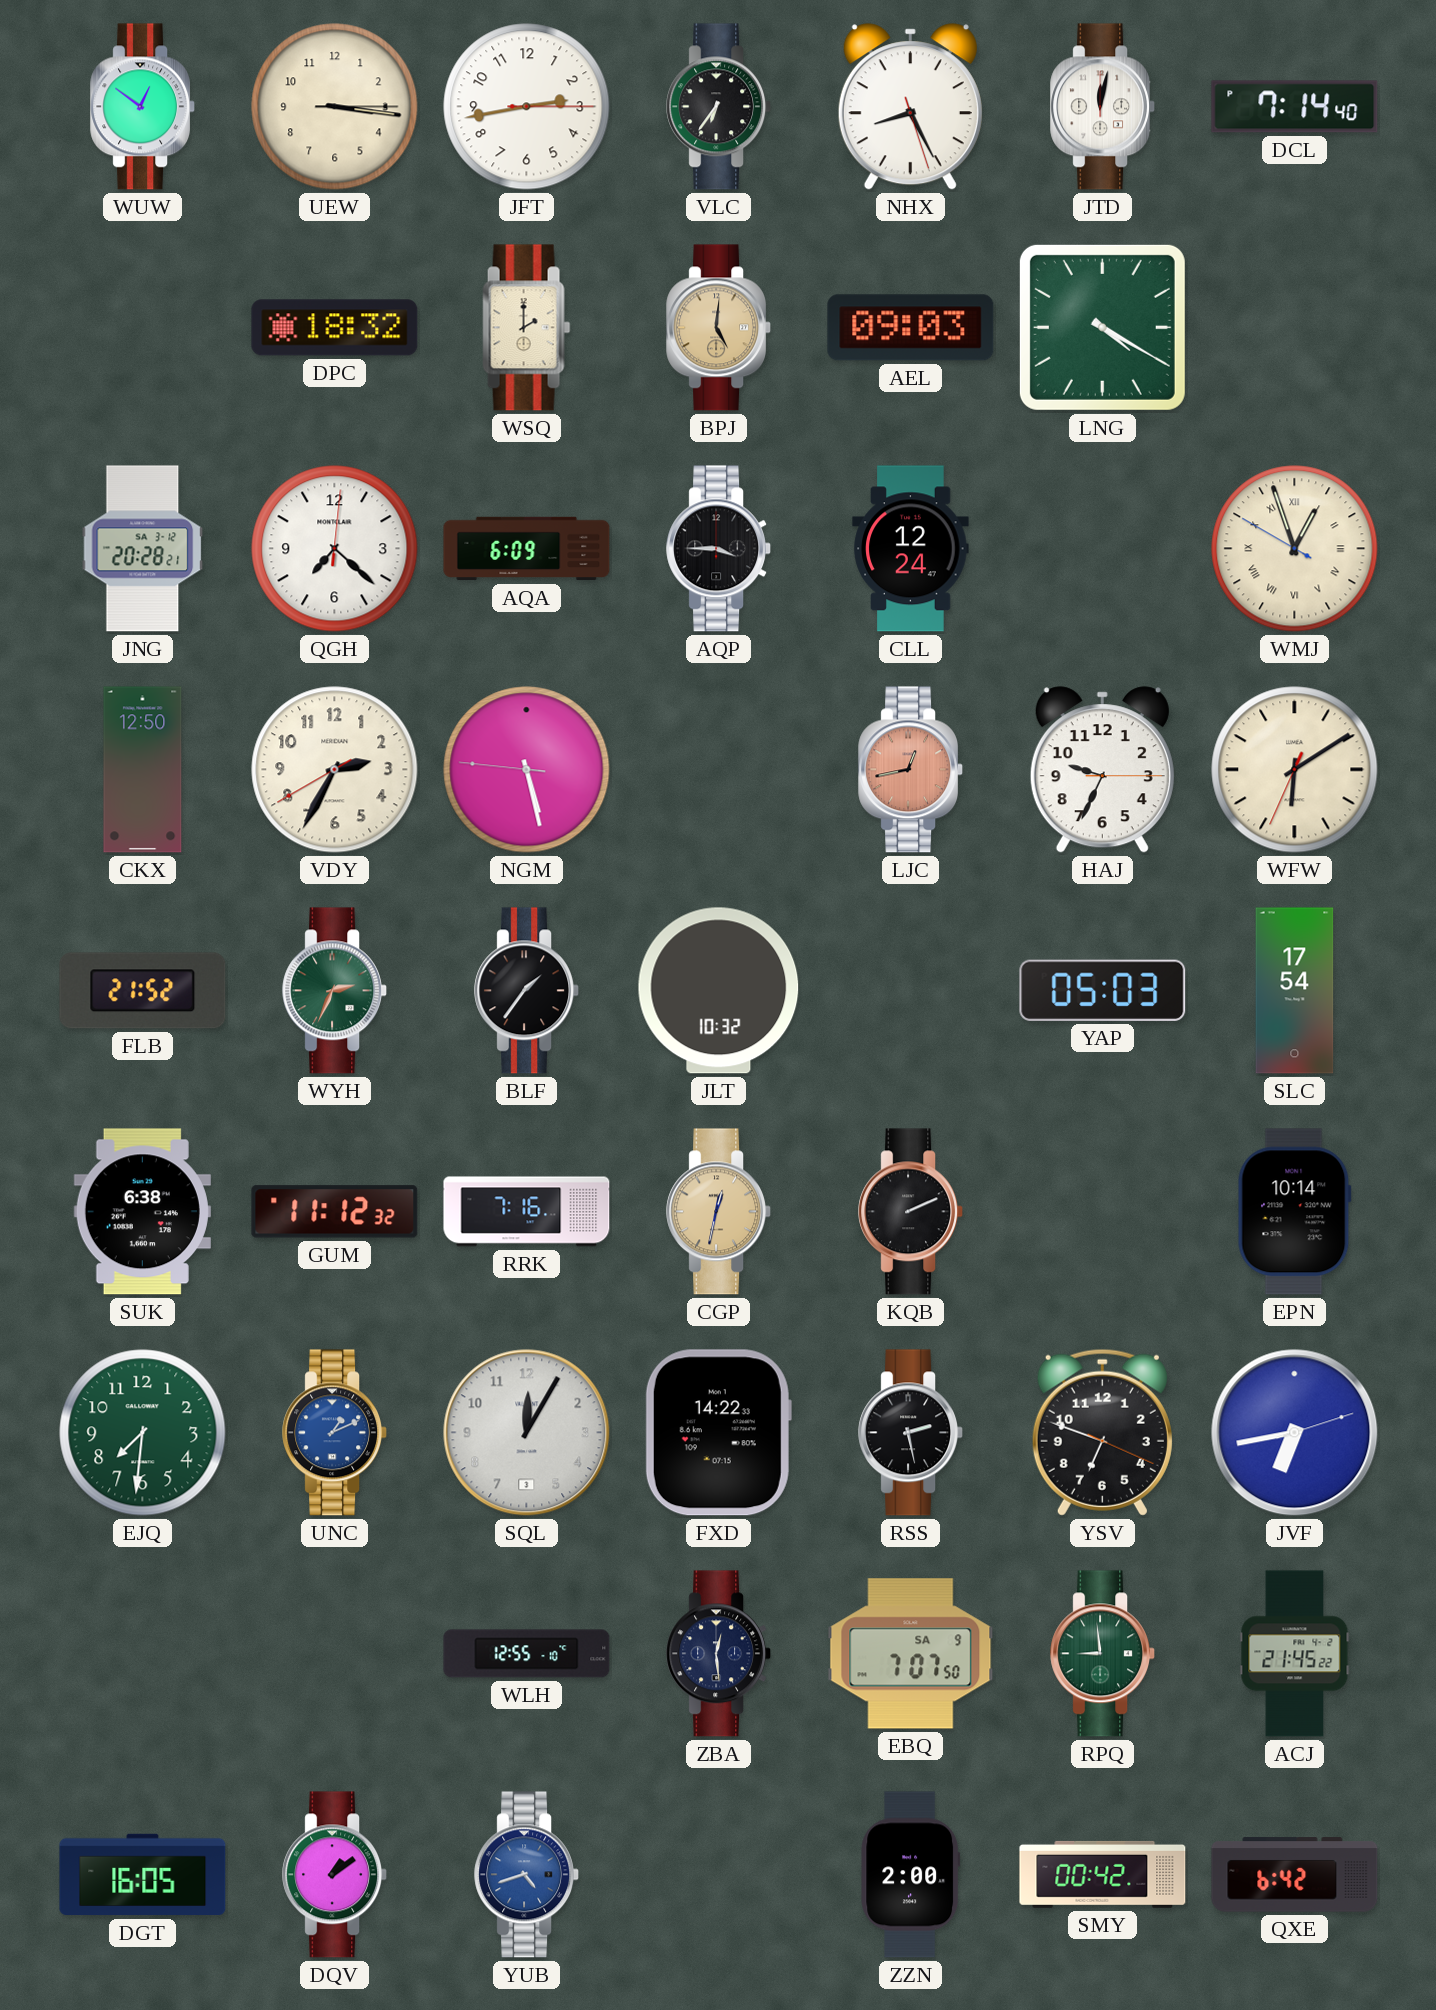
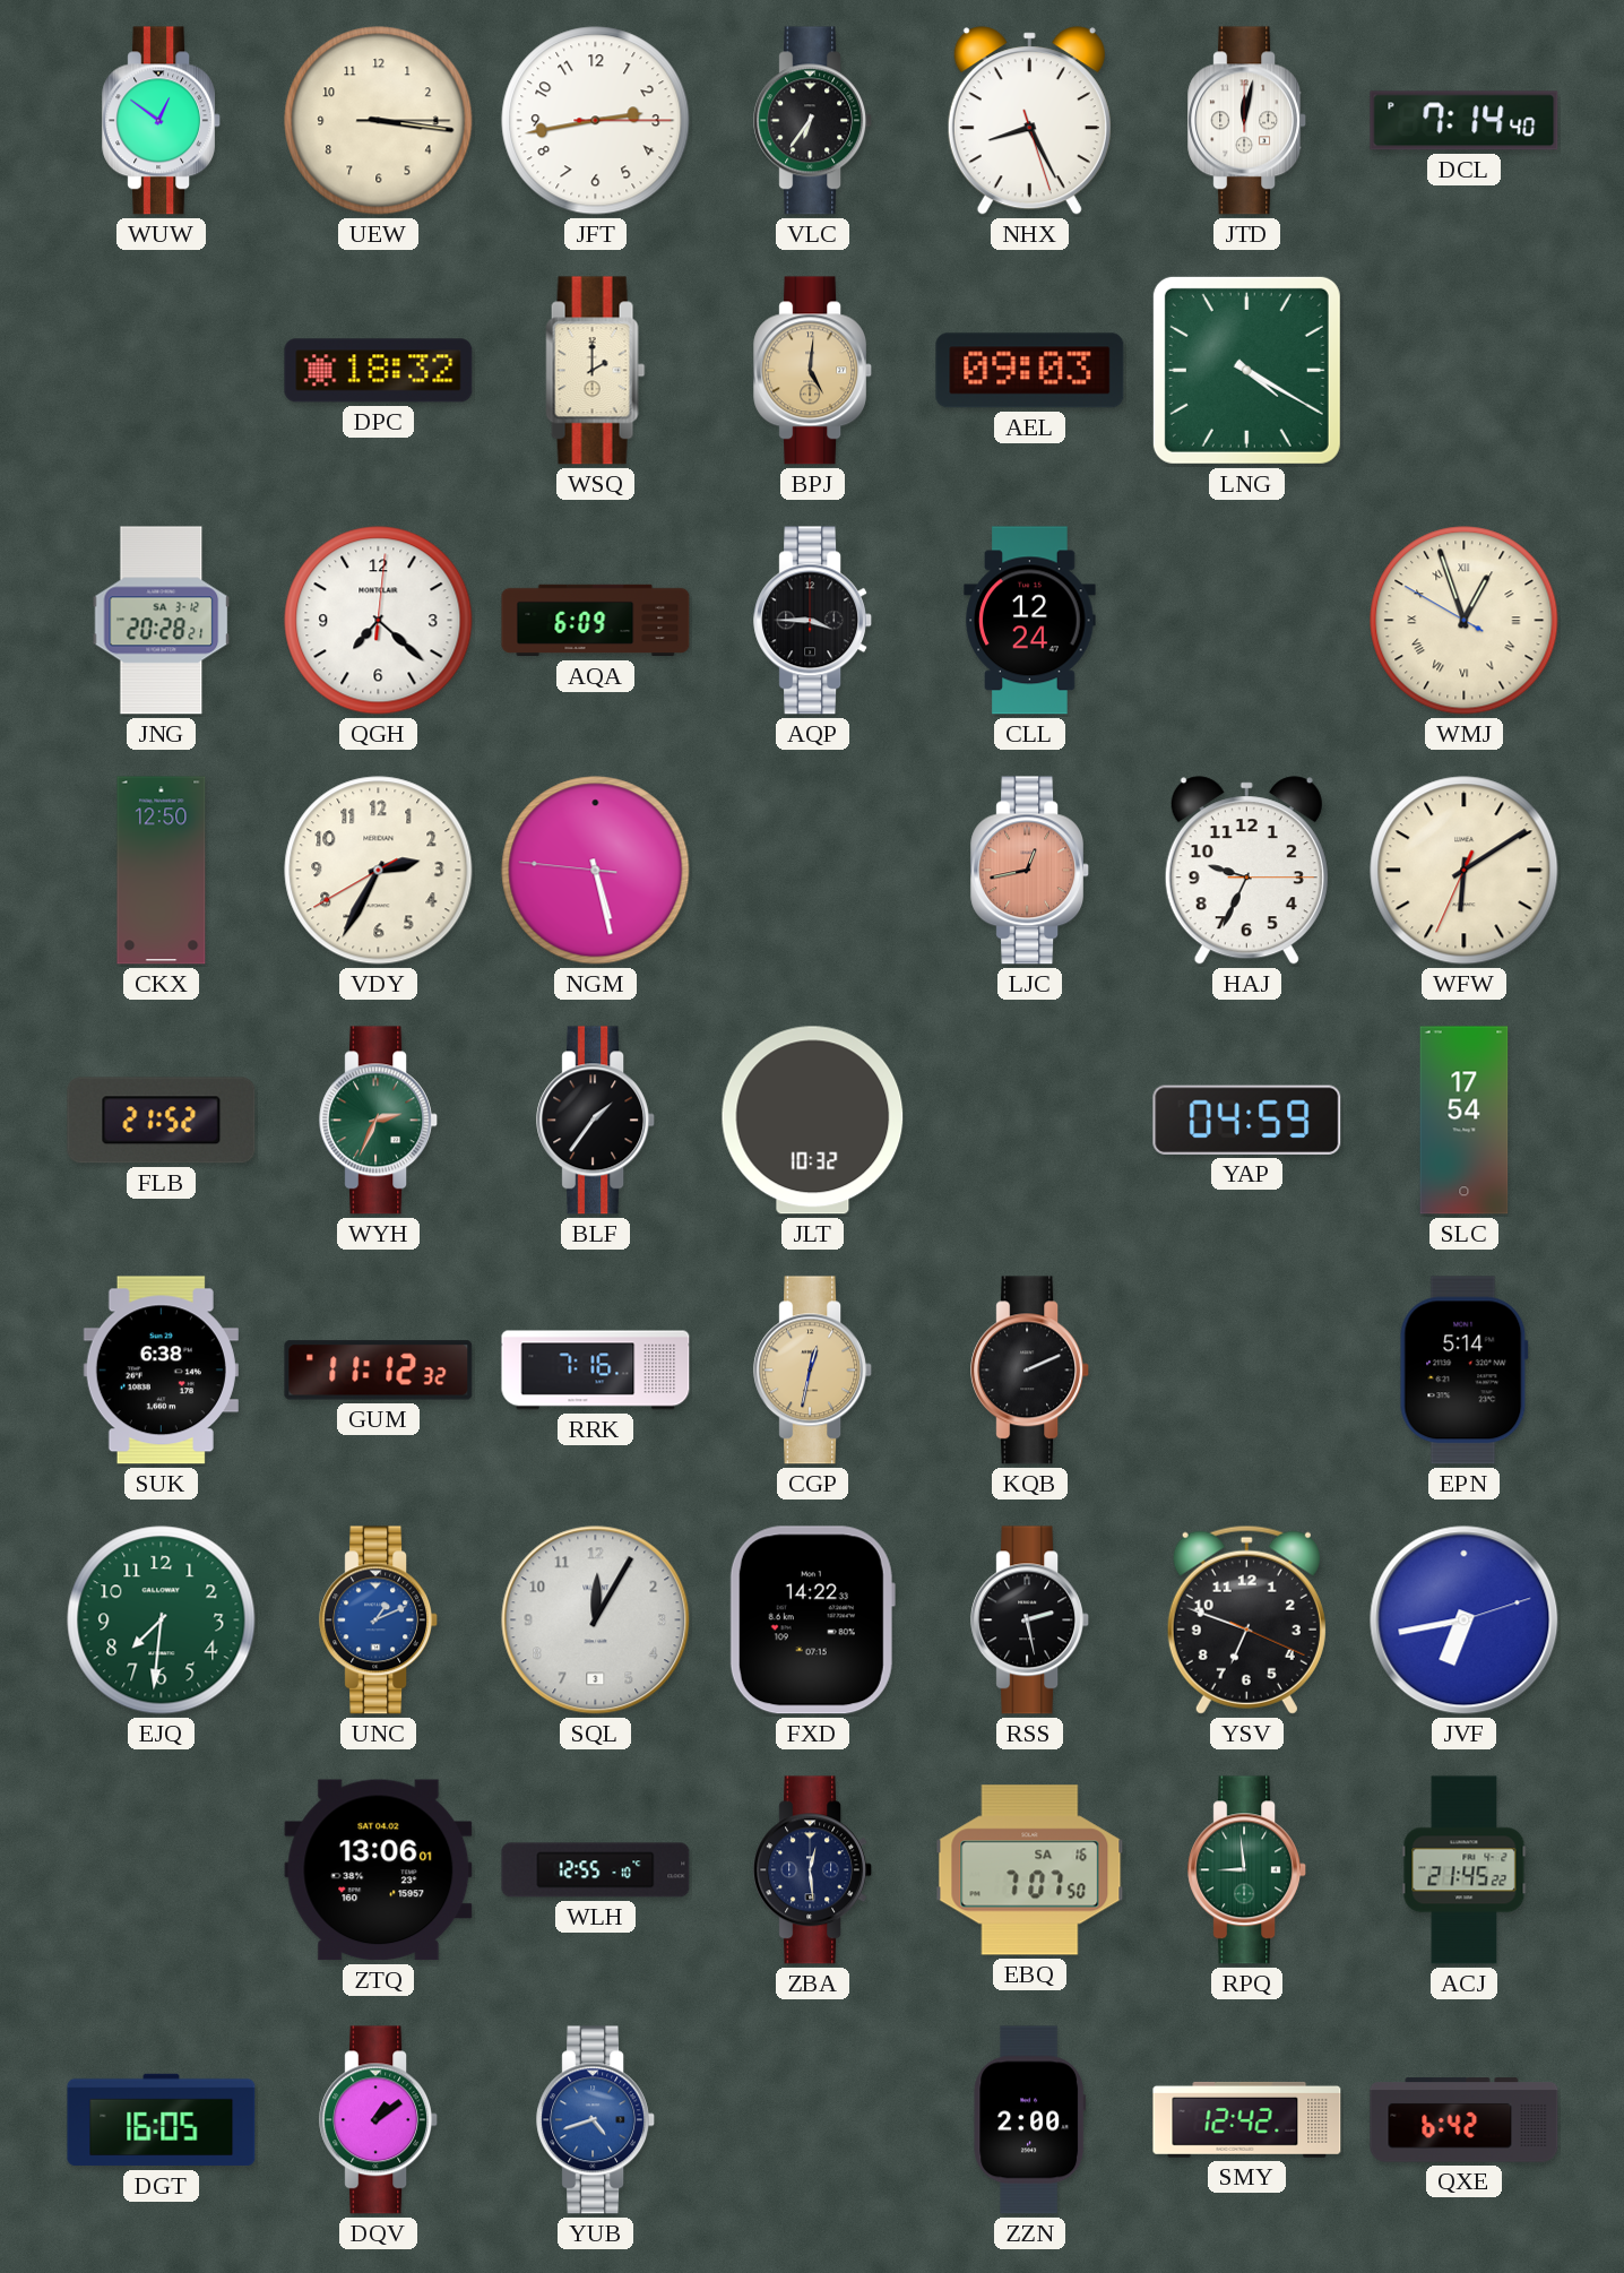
YAP: 05:03 -> 04:59
EPN: 10:14 -> 5:14
ZTQ: none -> 13:06
EBQ date: SA 9 -> SA 16
SMY: 00:42 -> 12:42
